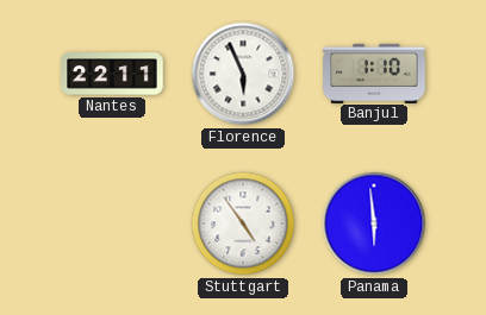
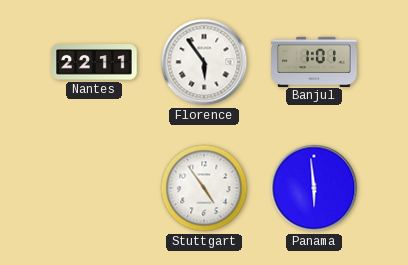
Florence: 5:56 -> 5:54
Banjul: 1:10 -> 1:01
